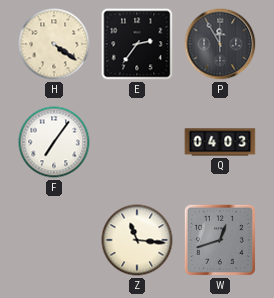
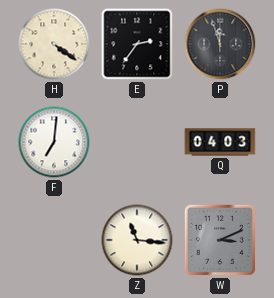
P: 11:55 -> 11:57
F: 7:06 -> 7:01
W: 12:42 -> 3:11
